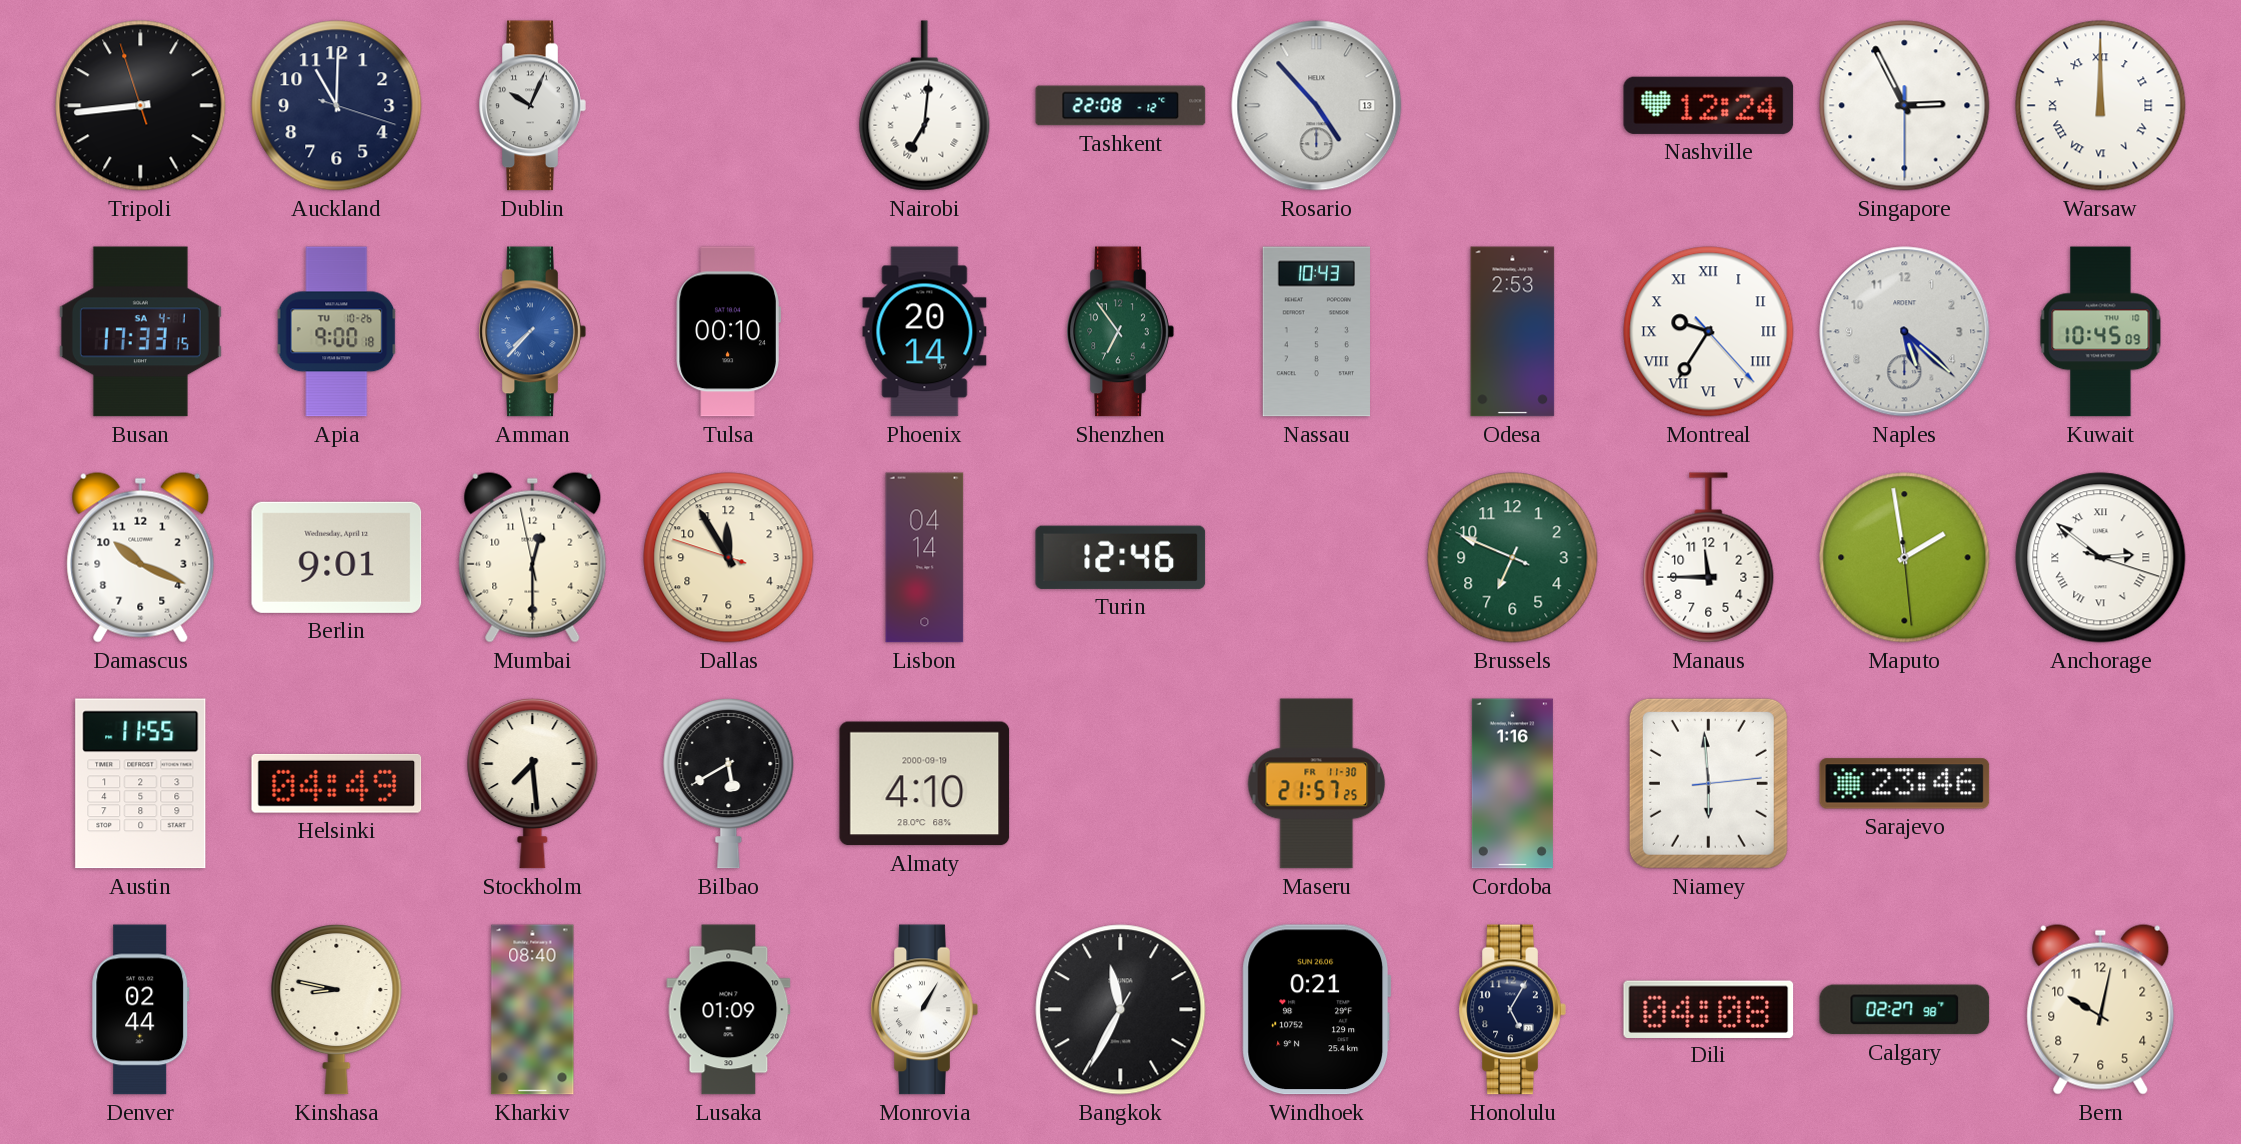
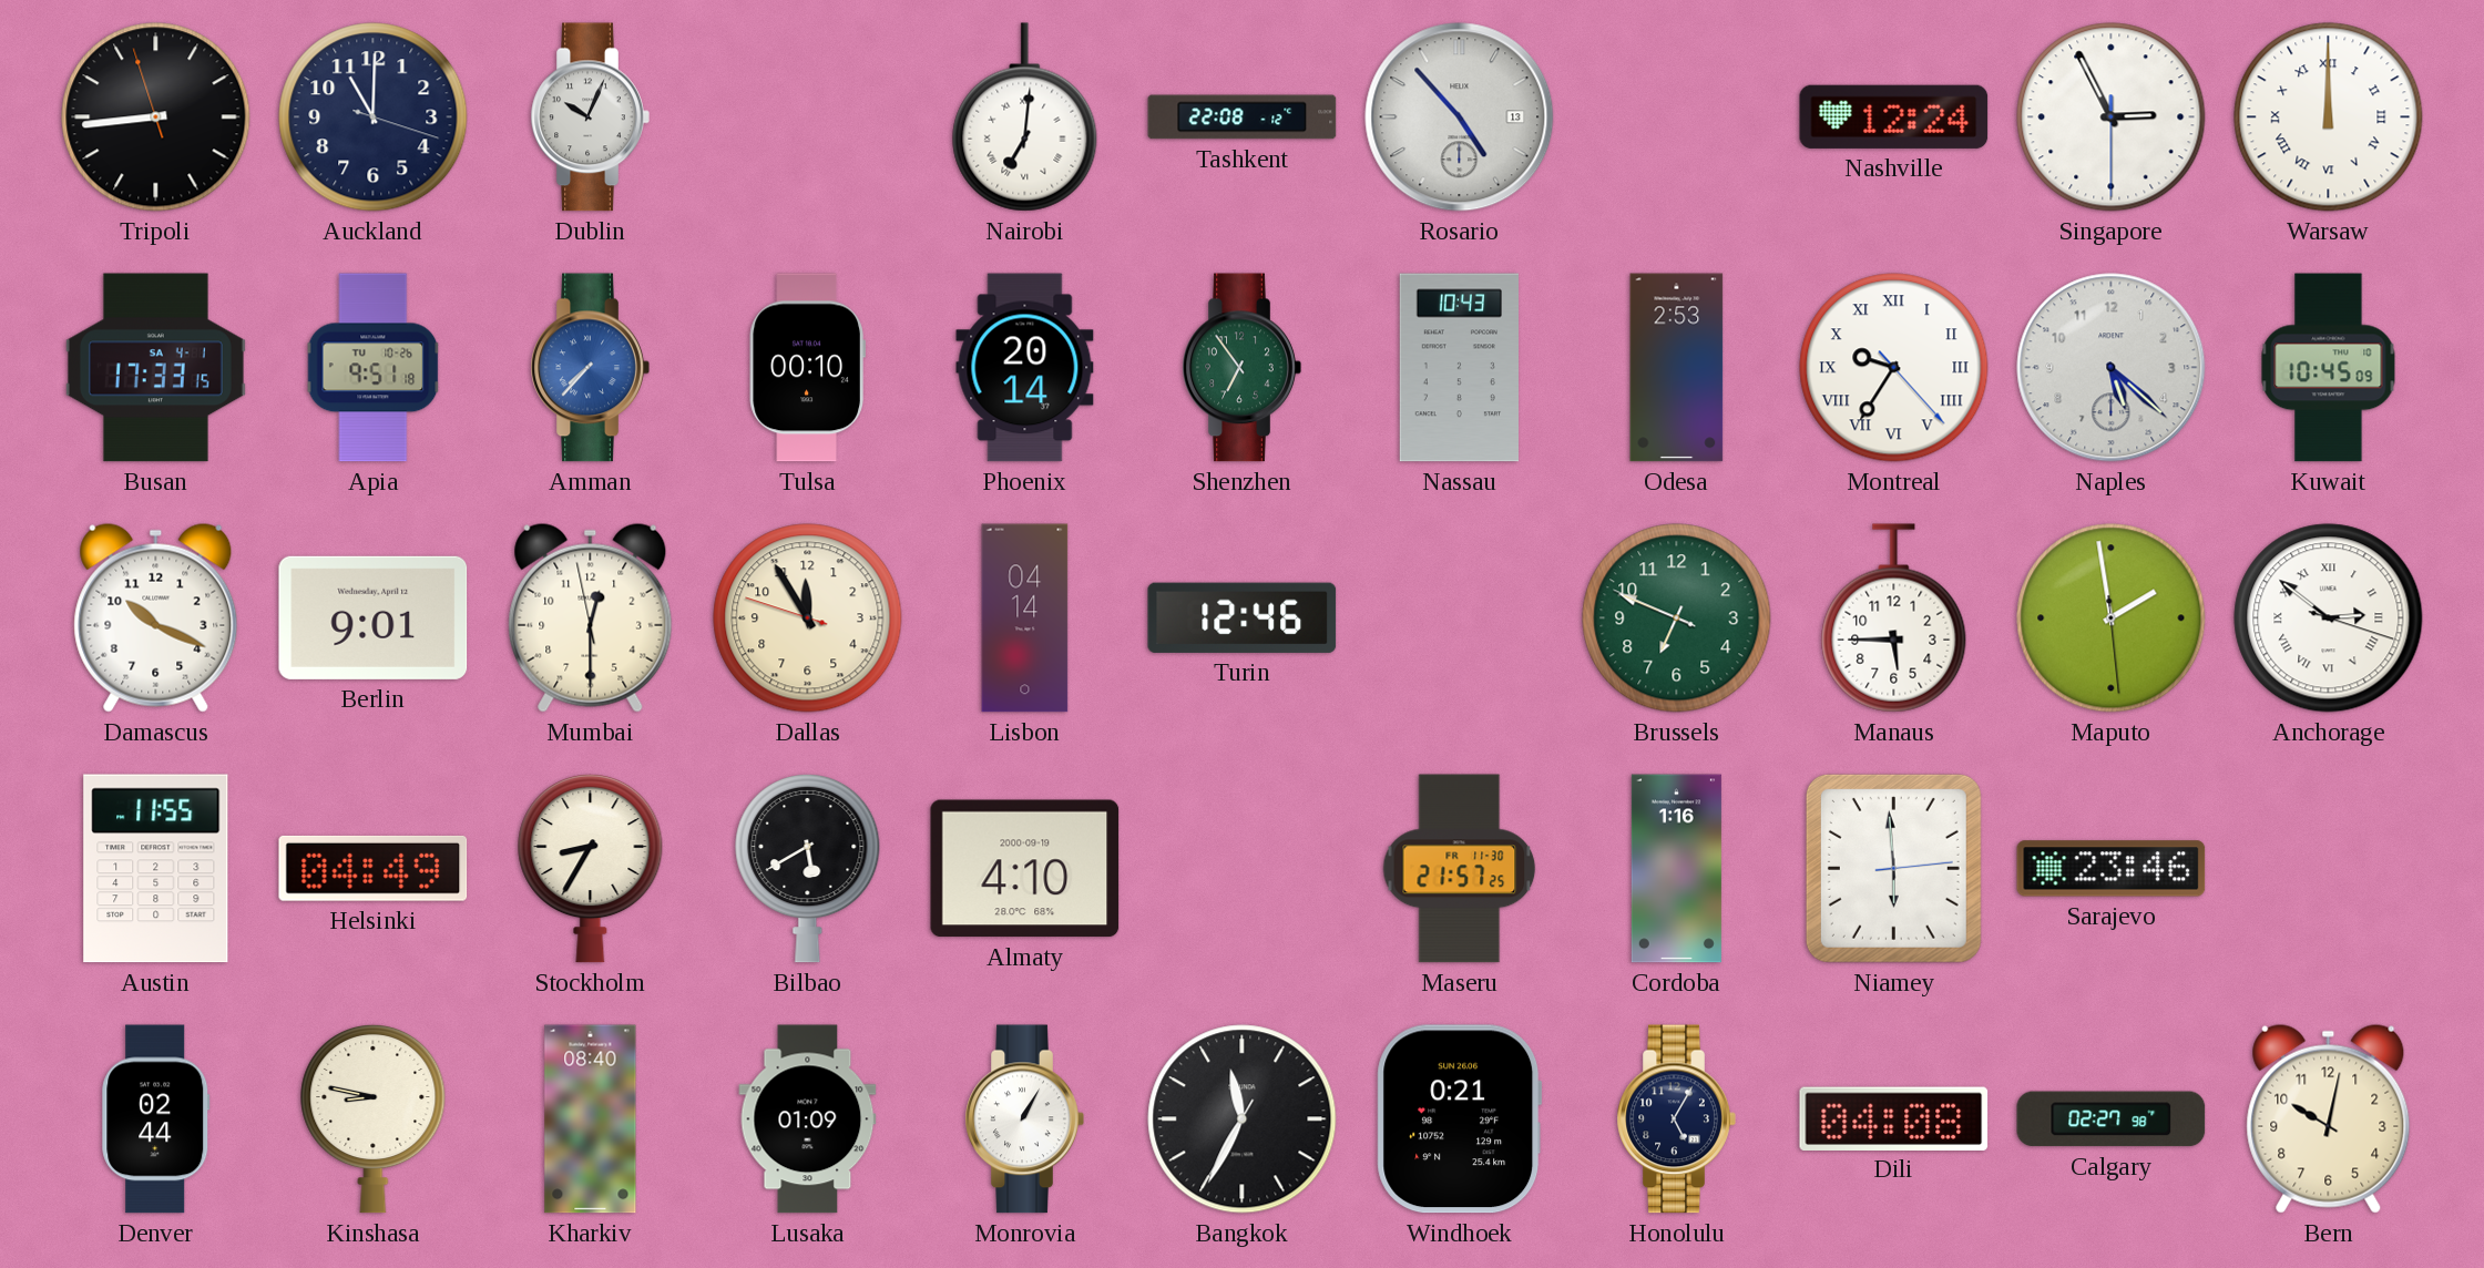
Apia: 9:00 -> 9:51
Manaus: 11:45 -> 5:45
Stockholm: 7:29 -> 8:35
